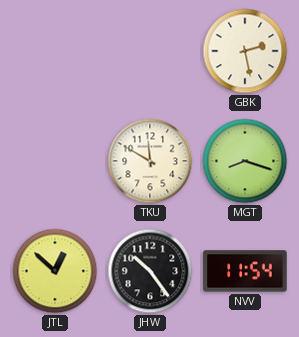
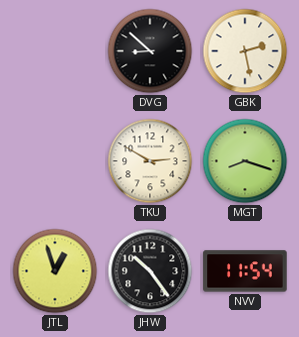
DVG: none -> 8:52
TKU: 11:50 -> 2:50
JTL: 12:52 -> 12:57
